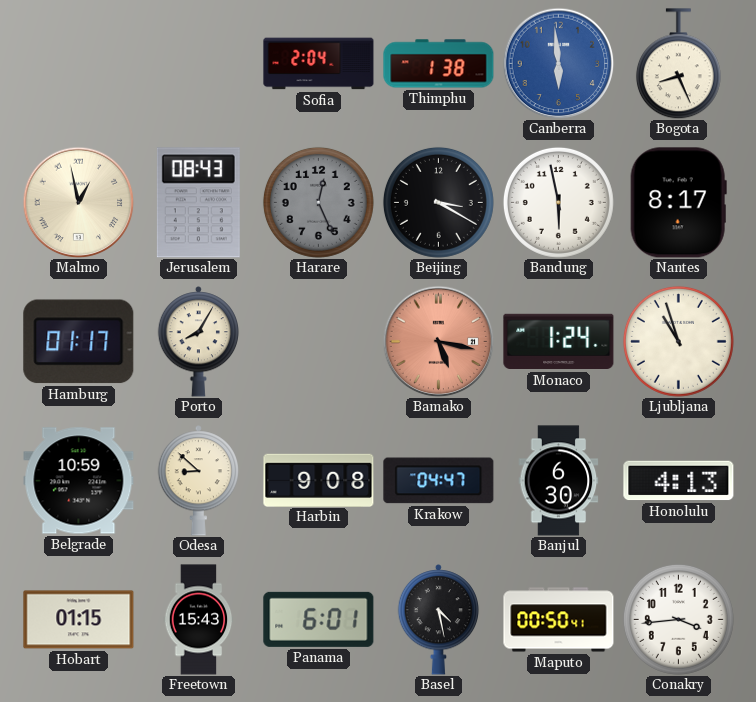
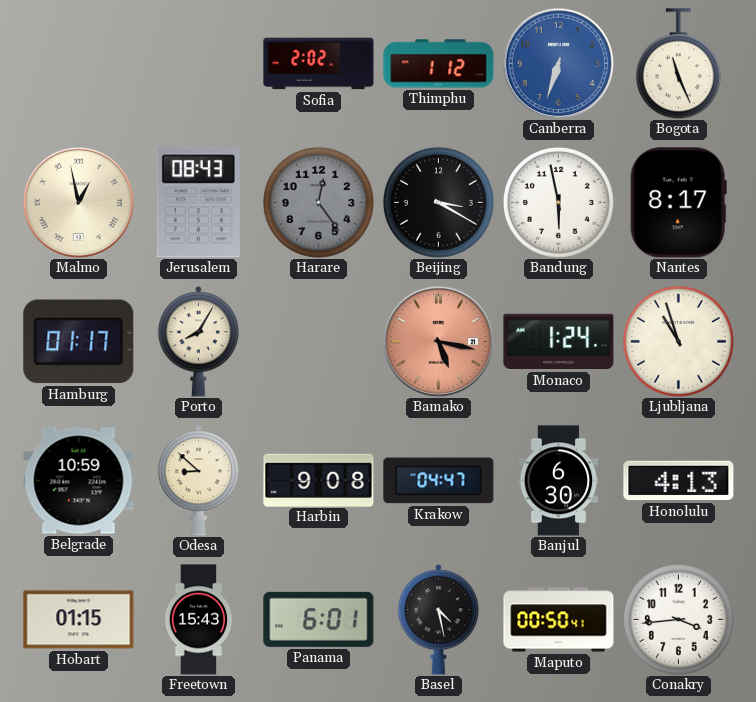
Sofia: 2:04 -> 2:02
Thimphu: 1:38 -> 1:12
Canberra: 5:59 -> 6:33
Bogota: 8:26 -> 11:26
Harare: 12:26 -> 12:24
